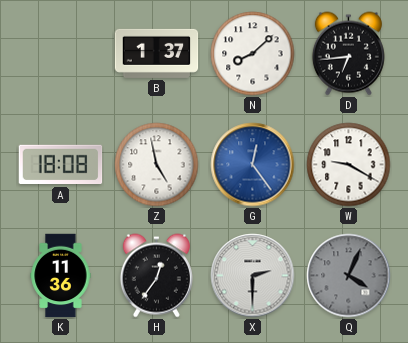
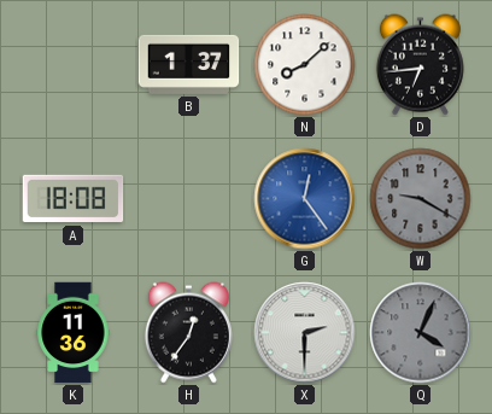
Z: 4:58 -> none
W dial: white -> grey
